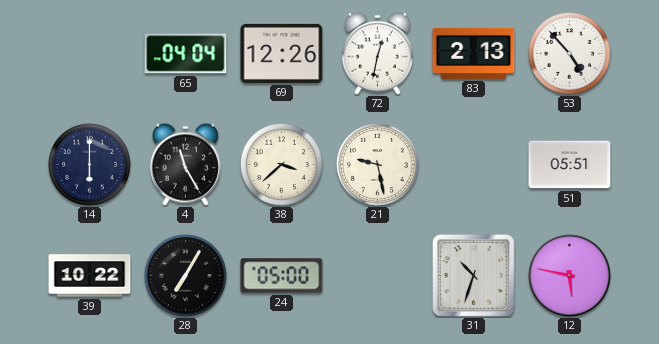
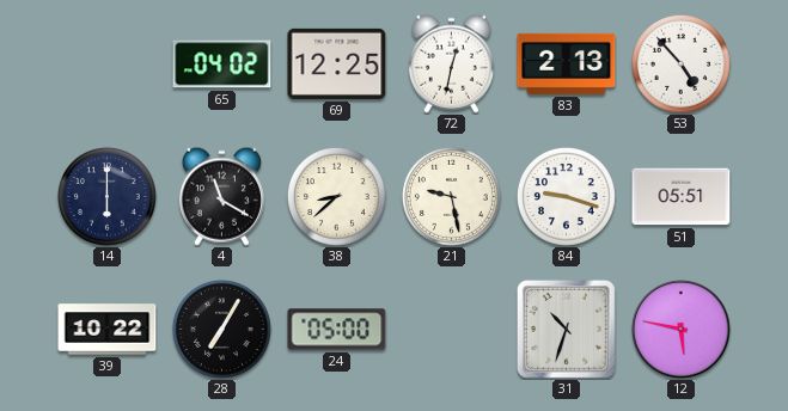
65: 04:04 -> 04:02
69: 12:26 -> 12:25
4: 11:25 -> 11:20
38: 3:38 -> 8:38
84: none -> 9:18
